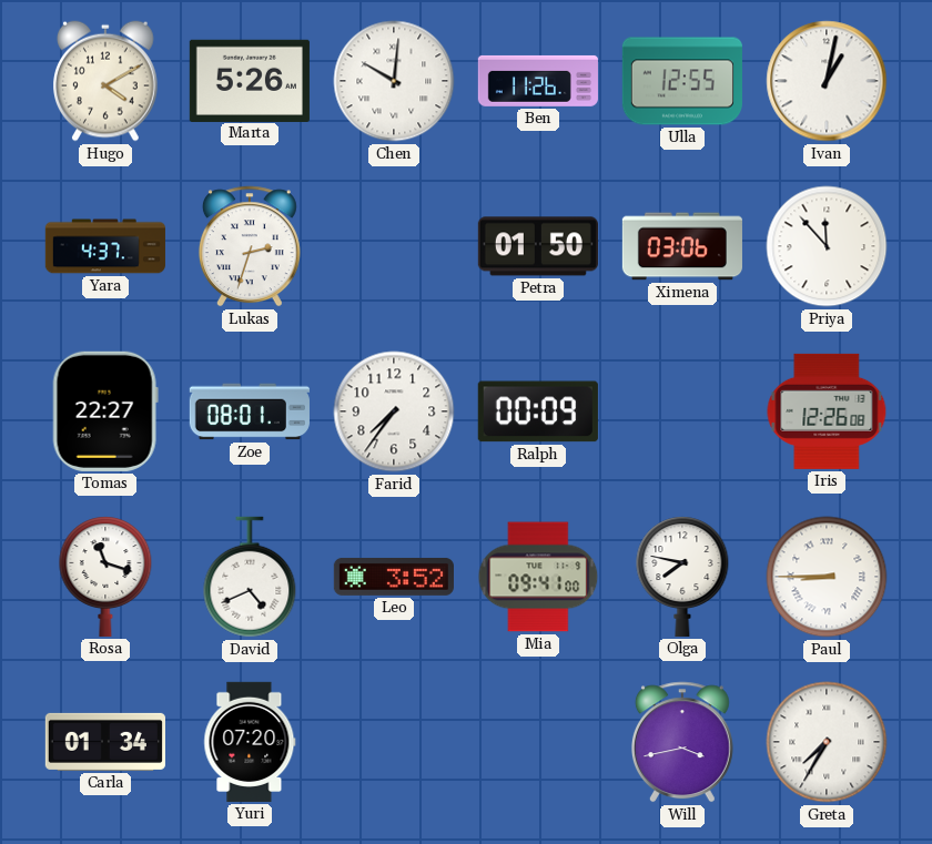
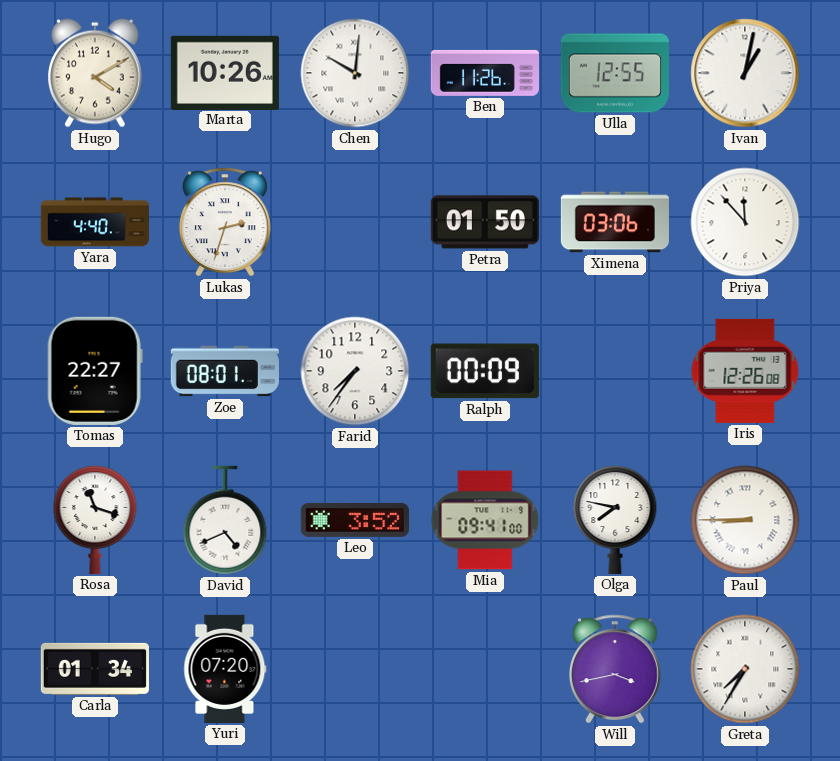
Marta: 5:26 -> 10:26
Yara: 4:37 -> 4:40
